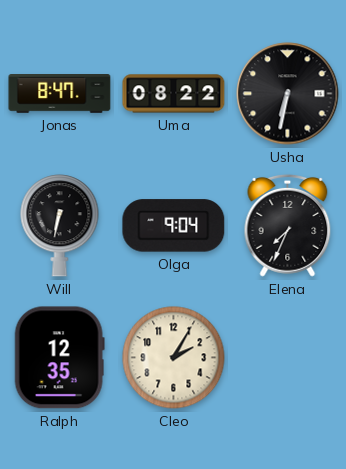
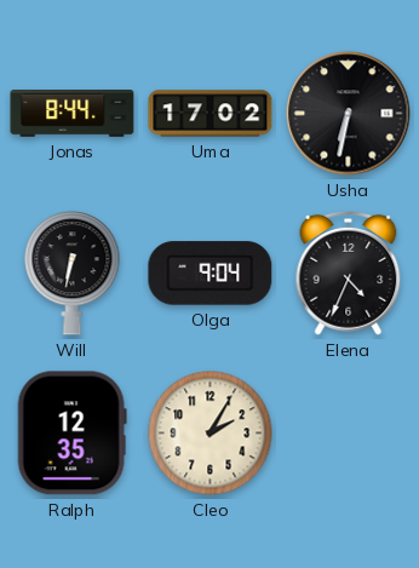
Jonas: 8:47 -> 8:44
Uma: 08:22 -> 17:02
Elena: 7:34 -> 4:34
